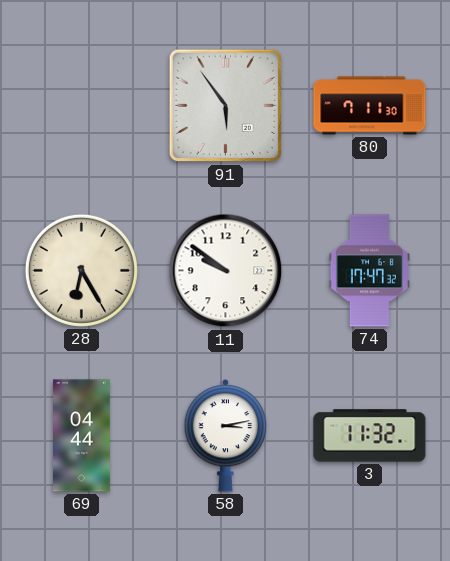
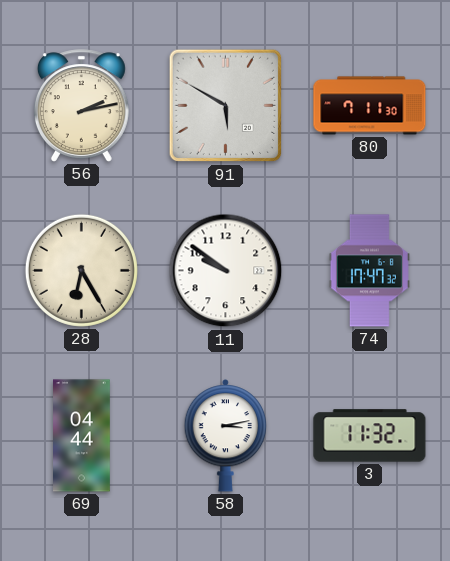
56: none -> 2:13
91: 5:54 -> 5:50
